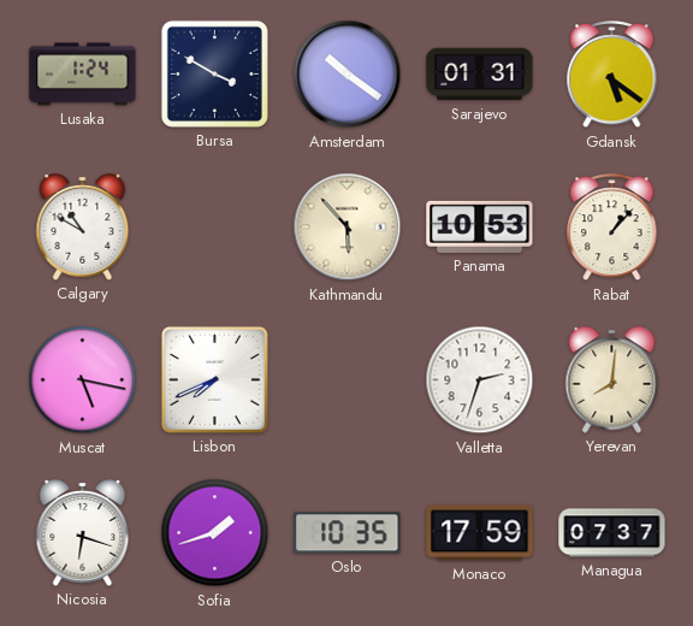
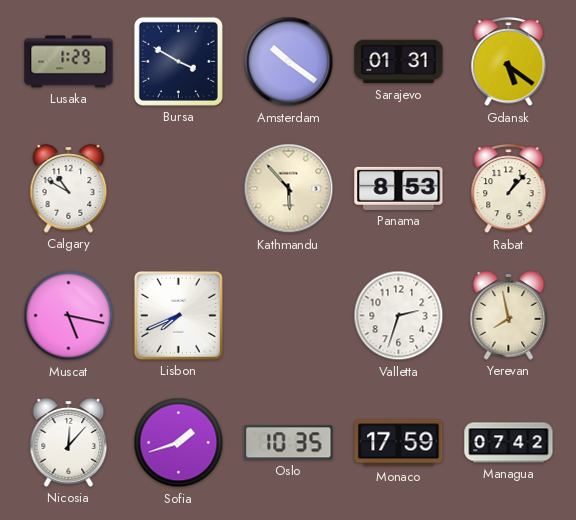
Lusaka: 1:24 -> 1:29
Panama: 10:53 -> 8:53
Yerevan: 8:01 -> 7:58
Nicosia: 6:18 -> 12:07
Managua: 07:37 -> 07:42
